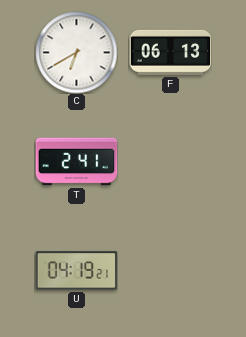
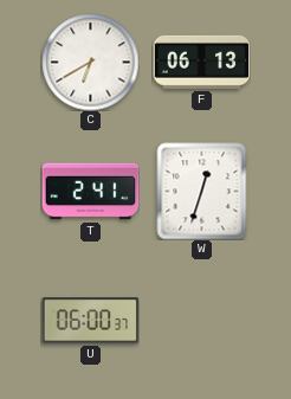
W: none -> 12:33
U: 04:19 -> 06:00
